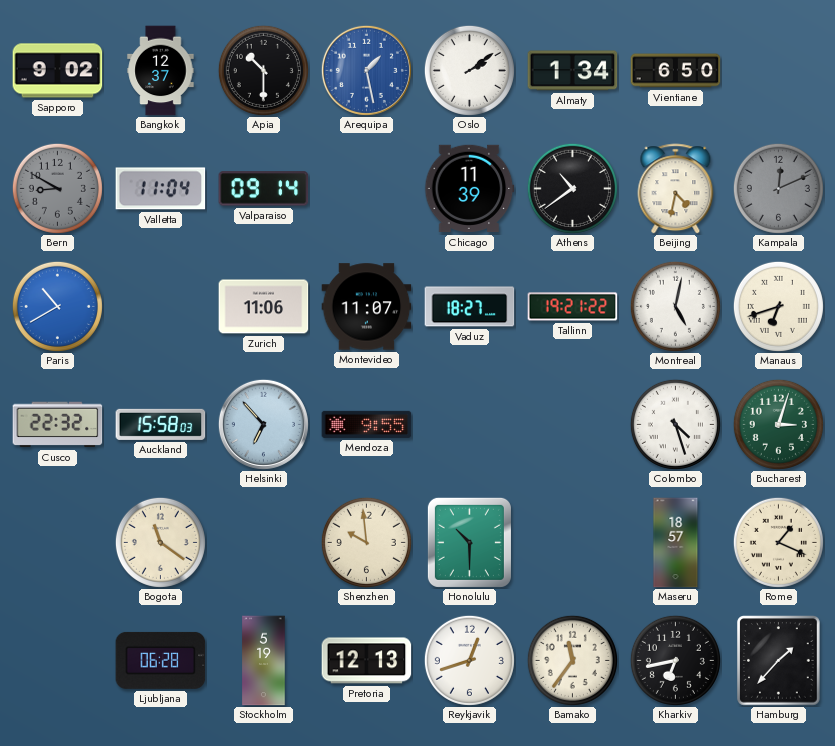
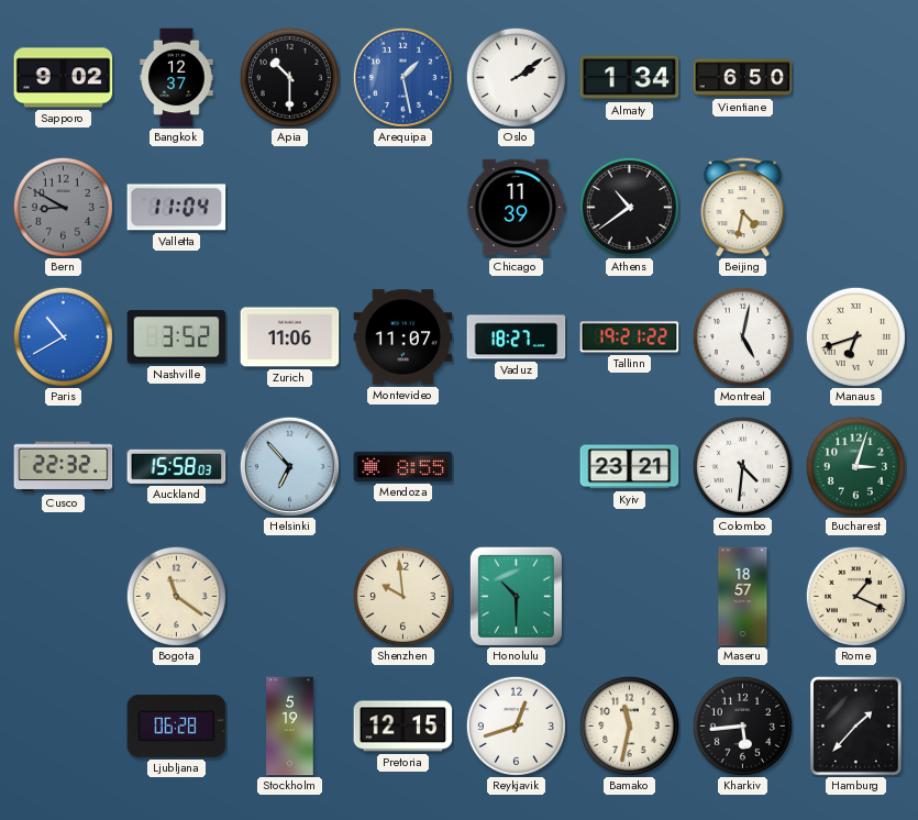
Valparaiso: 09:14 -> none
Kampala: 12:11 -> none
Nashville: none -> 3:52
Mendoza: 9:55 -> 8:55
Kyiv: none -> 23:21
Colombo: 4:27 -> 4:31
Pretoria: 12:13 -> 12:15
Bamako: 11:36 -> 11:32
Kharkiv: 6:43 -> 5:44
